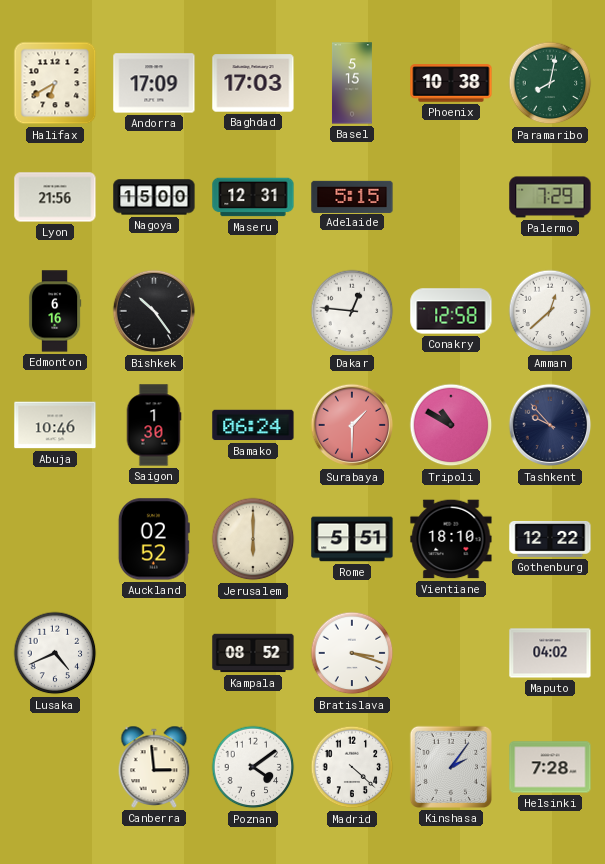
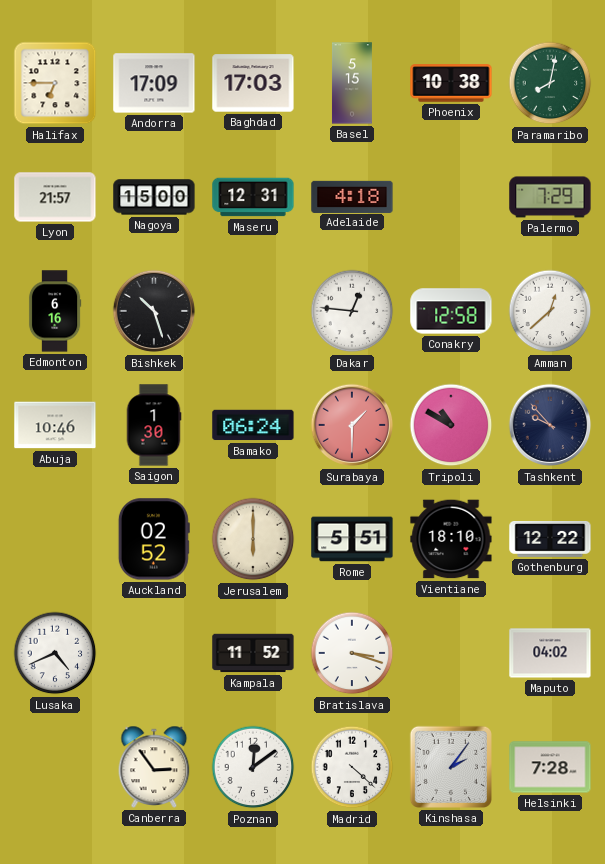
Halifax: 6:40 -> 6:45
Lyon: 21:56 -> 21:57
Adelaide: 5:15 -> 4:18
Bishkek: 10:24 -> 10:27
Kampala: 08:52 -> 11:52
Canberra: 2:59 -> 2:54
Poznan: 4:09 -> 12:09
